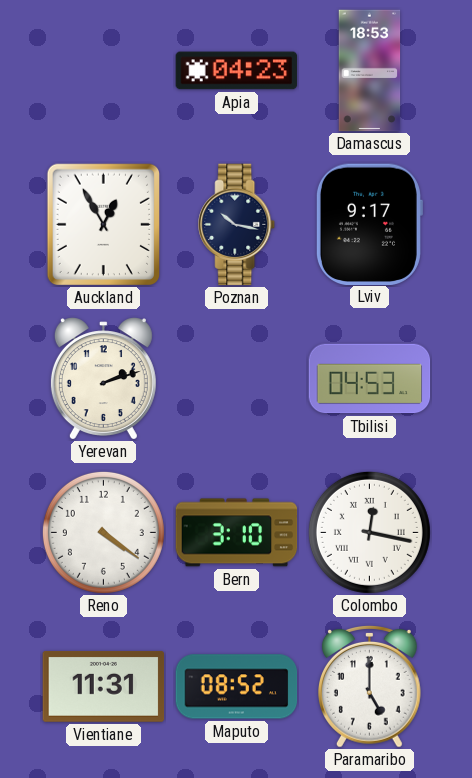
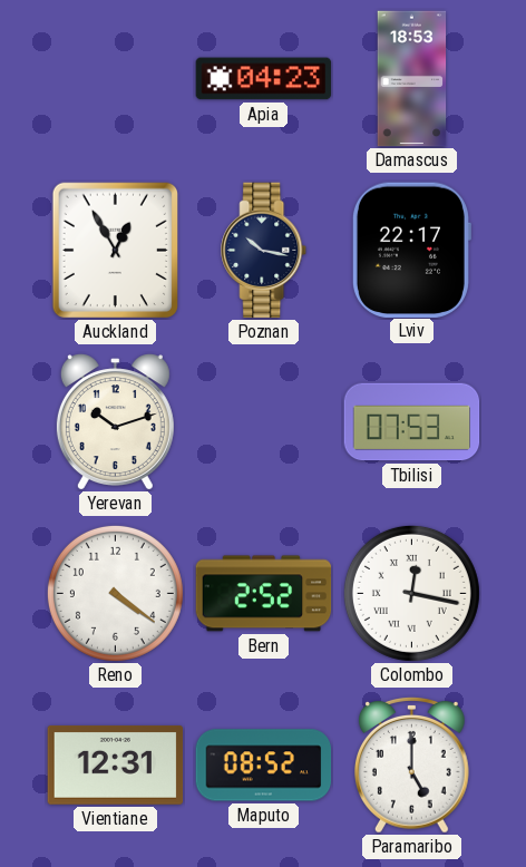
Lviv: 9:17 -> 22:17
Yerevan: 2:12 -> 10:12
Tbilisi: 04:53 -> 07:53
Bern: 3:10 -> 2:52
Vientiane: 11:31 -> 12:31
